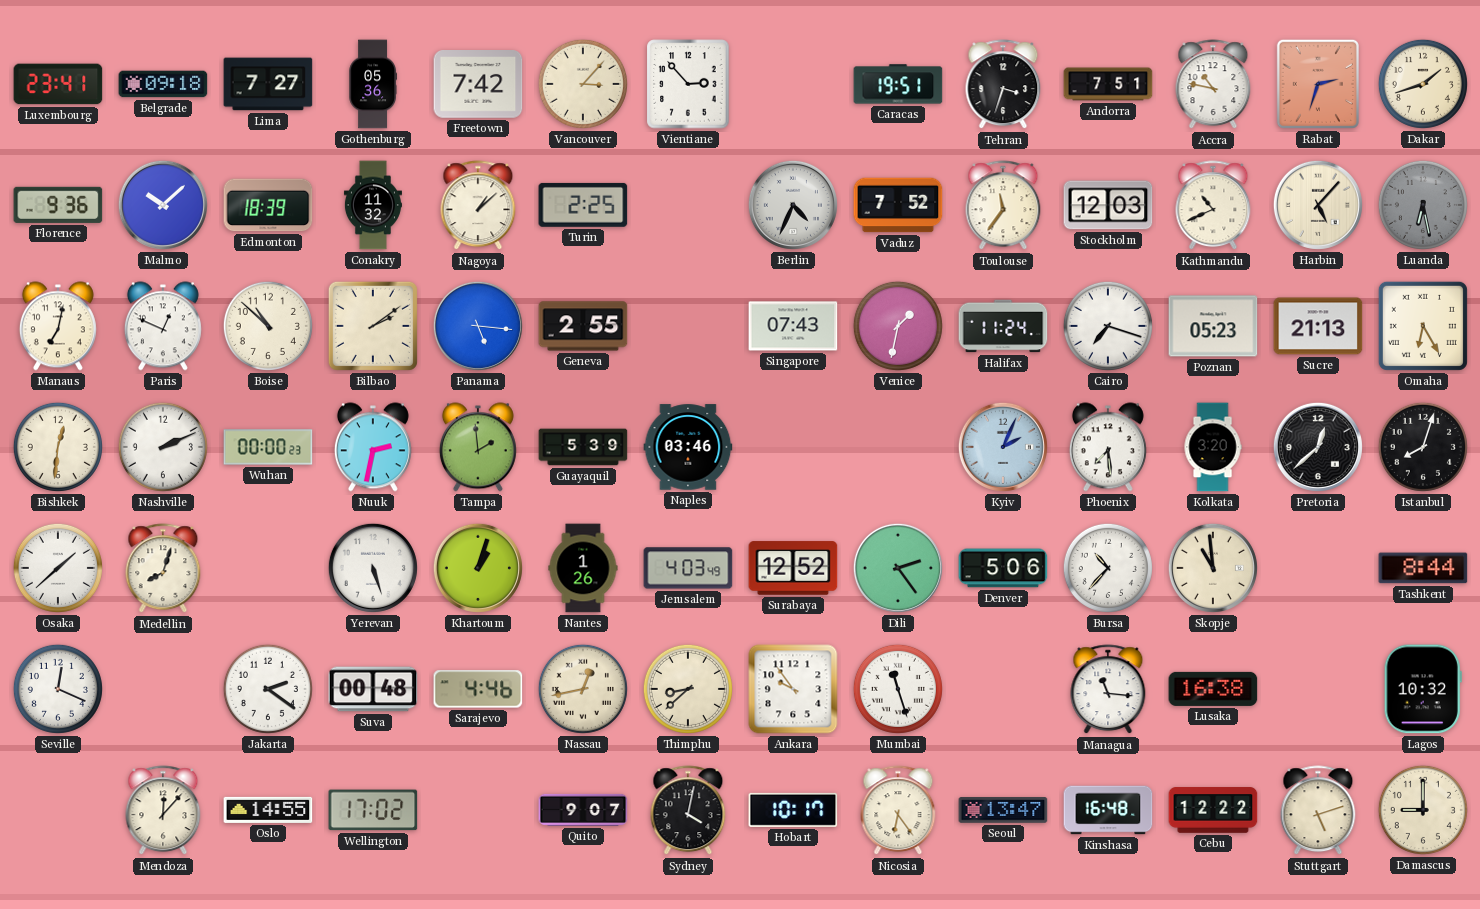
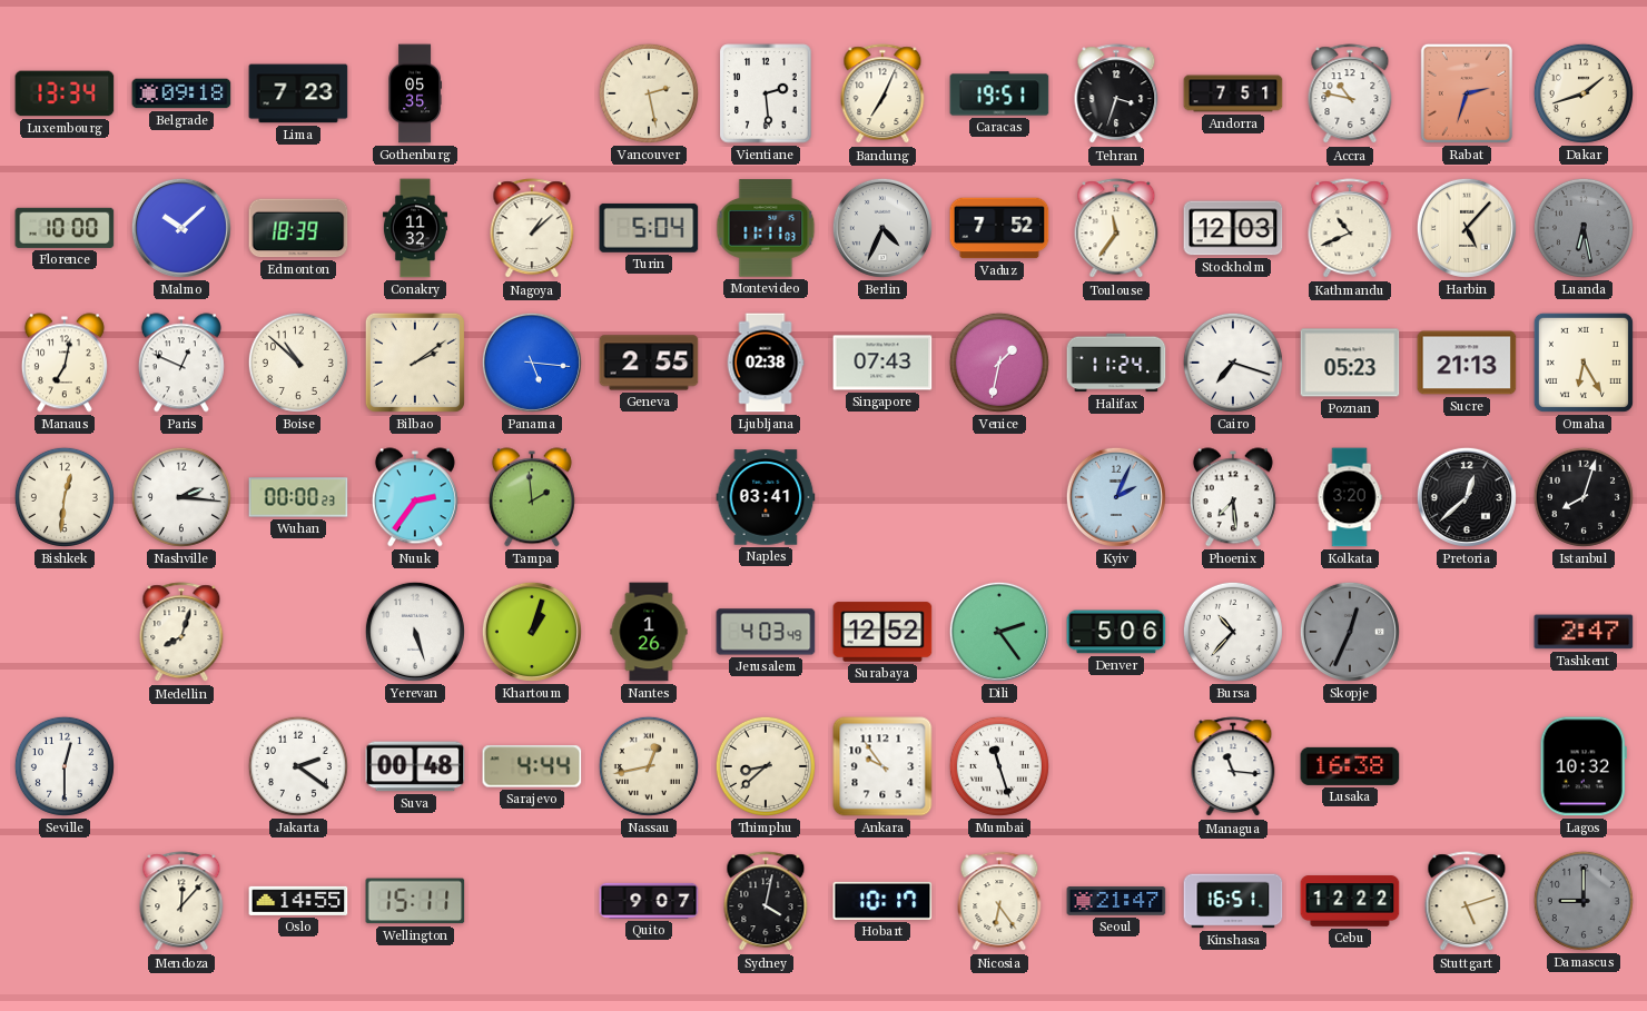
Luxembourg: 23:41 -> 13:34
Lima: 7:27 -> 7:23
Gothenburg: 05:36 -> 05:35
Freetown: 7:42 -> none
Vancouver: 3:07 -> 2:28
Vientiane: 2:53 -> 2:29
Bandung: none -> 7:04
Florence: 9:36 -> 10:00
Turin: 2:25 -> 5:04
Montevideo: none -> 11:11
Ljubljana: none -> 02:38
Nashville: 2:11 -> 2:16
Nuuk: 2:32 -> 2:36
Guayaquil: 5:39 -> none
Naples: 03:46 -> 03:41
Osaka: 1:38 -> none
Skopje: 10:59 -> 12:34
Skopje dial: cream -> grey
Tashkent: 8:44 -> 2:47
Seville: 12:19 -> 12:30
Sarajevo: 4:46 -> 4:44
Wellington: 17:02 -> 15:11
Seoul: 13:47 -> 21:47
Kinshasa: 16:48 -> 16:51
Damascus dial: cream -> grey
